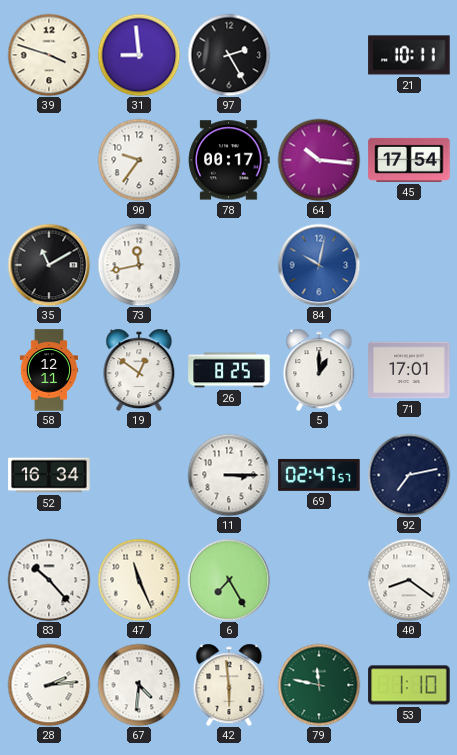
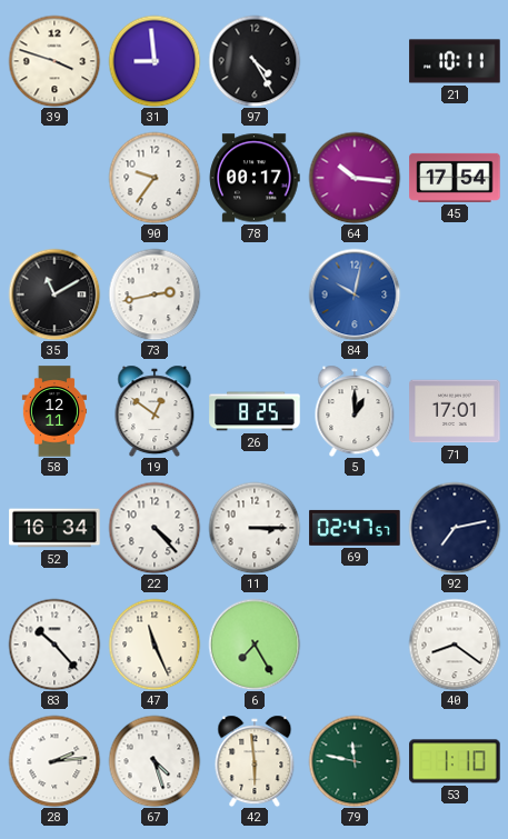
97: 2:25 -> 4:25
73: 11:43 -> 2:43
22: none -> 4:23
67: 4:31 -> 4:27
